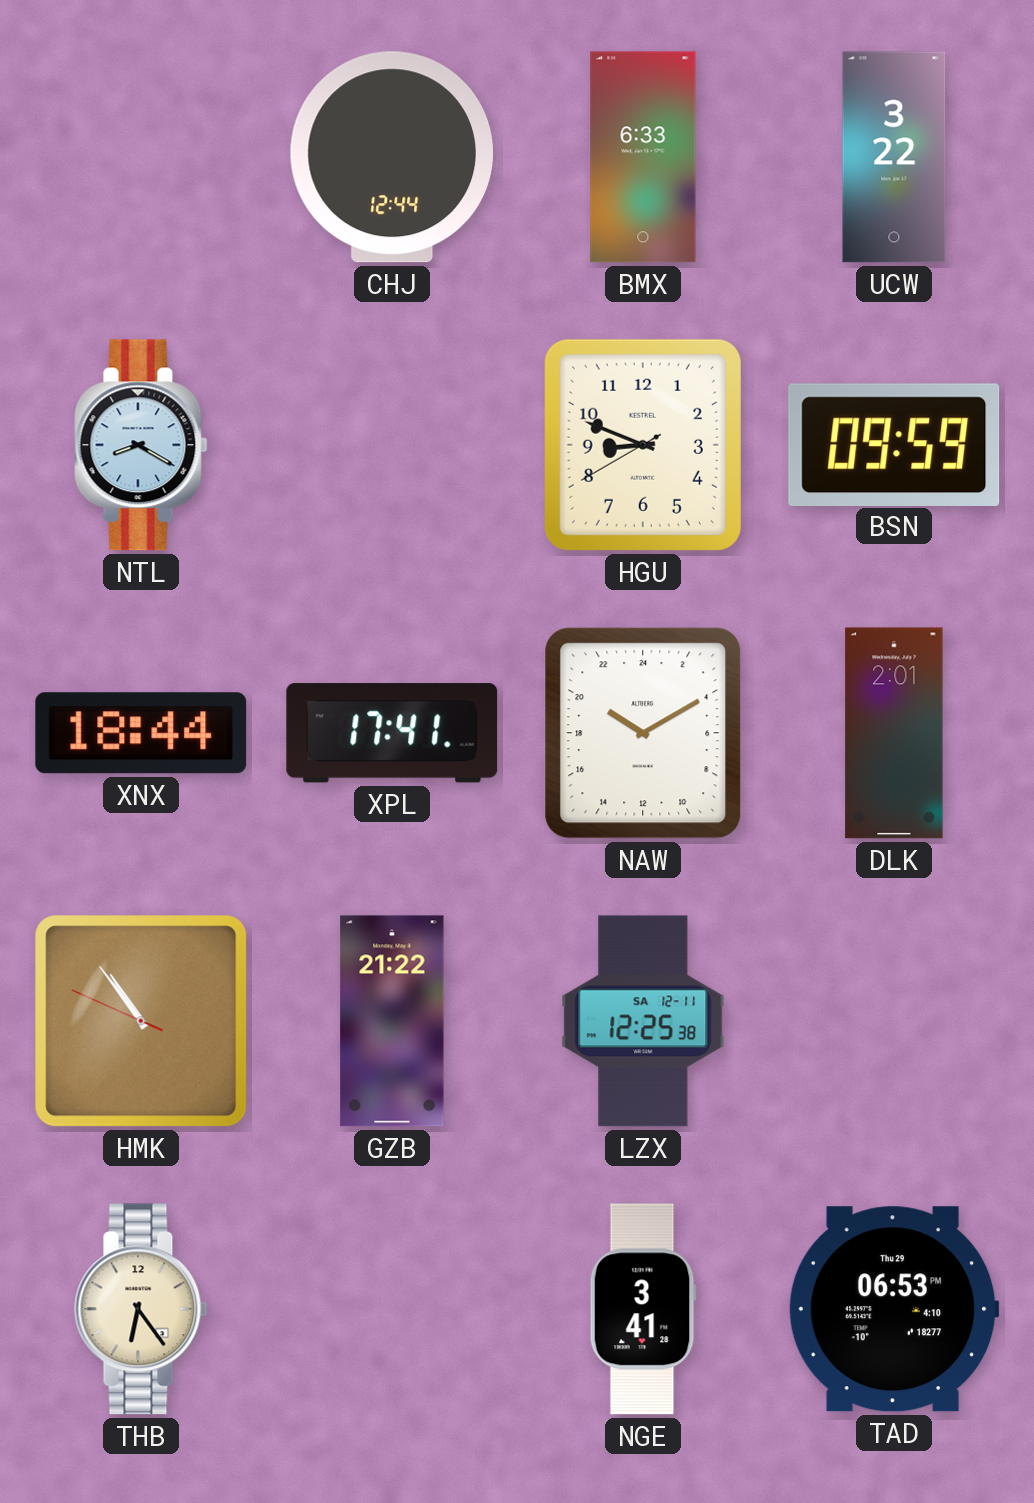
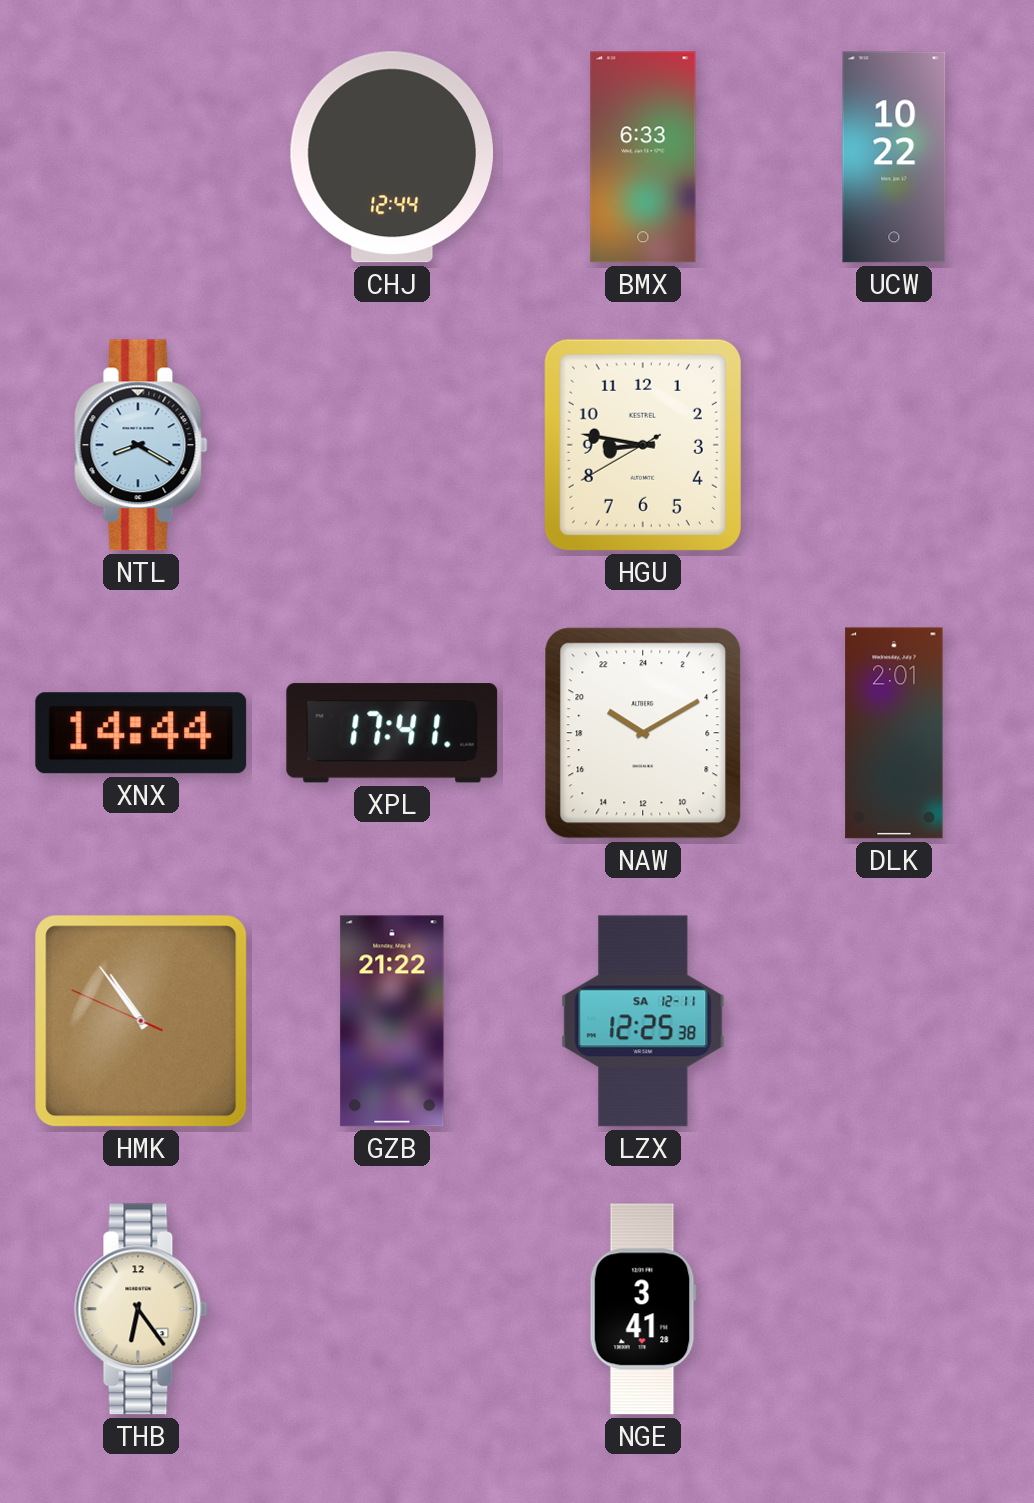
UCW: 3:22 -> 10:22
HGU: 8:48 -> 8:46
BSN: 09:59 -> none
XNX: 18:44 -> 14:44
TAD: 06:53 -> none
